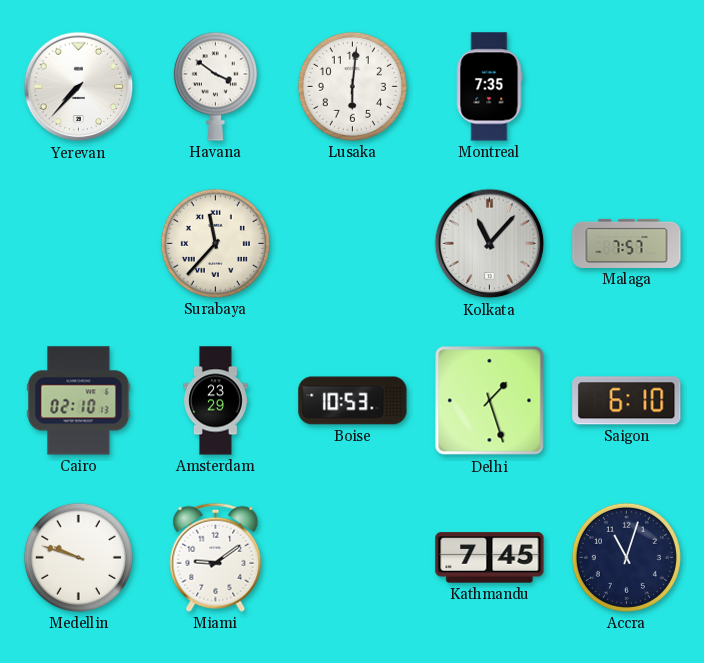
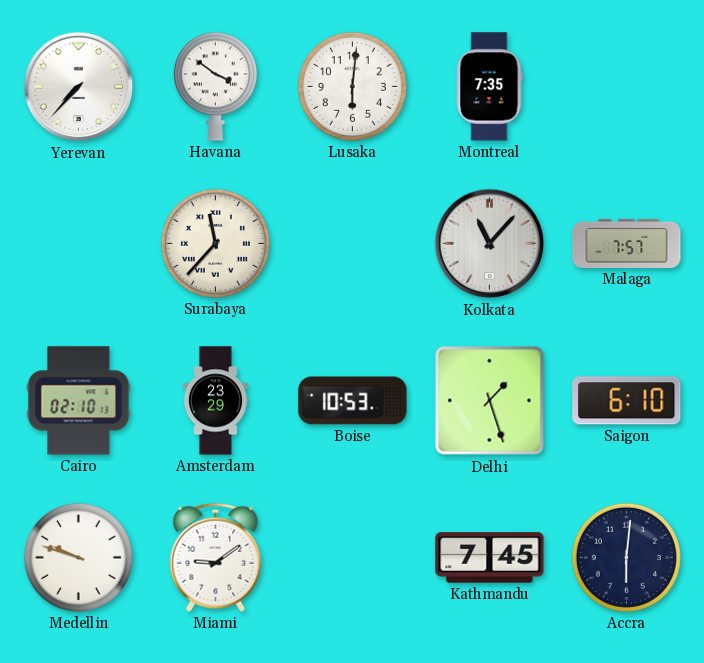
Accra: 11:03 -> 6:01
